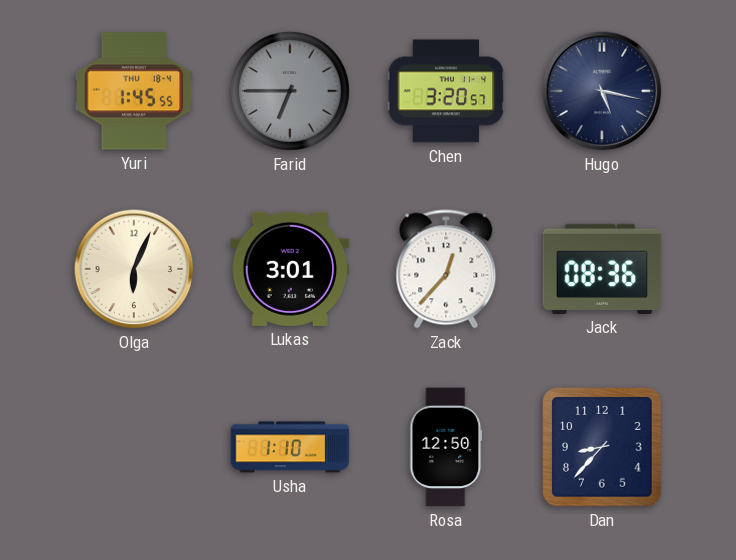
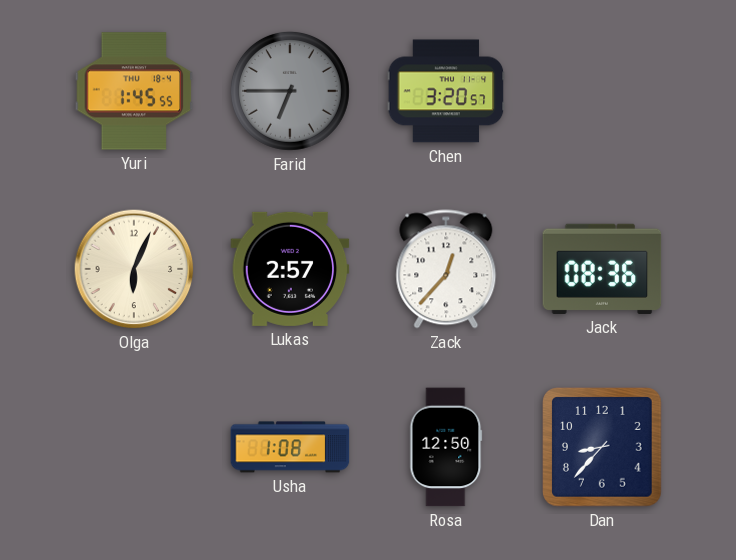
Hugo: 5:17 -> none
Lukas: 3:01 -> 2:57
Usha: 1:10 -> 1:08
